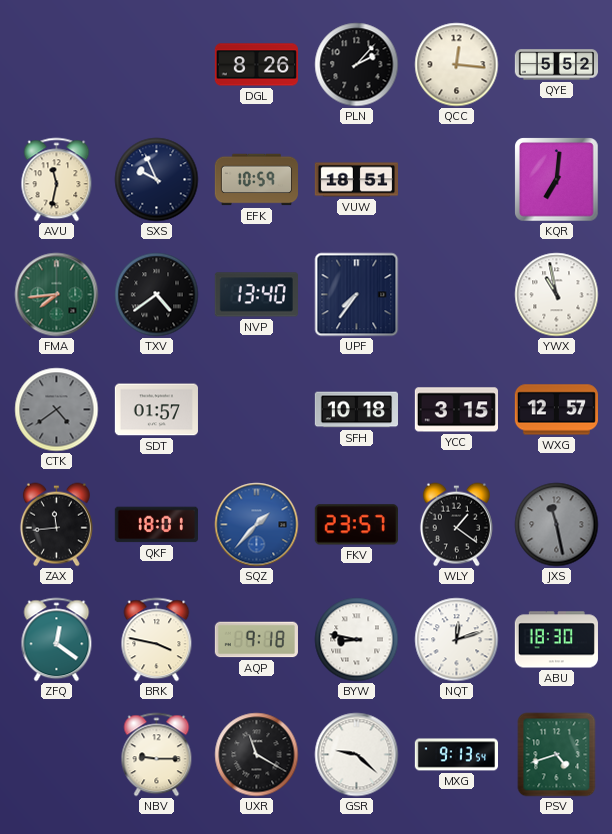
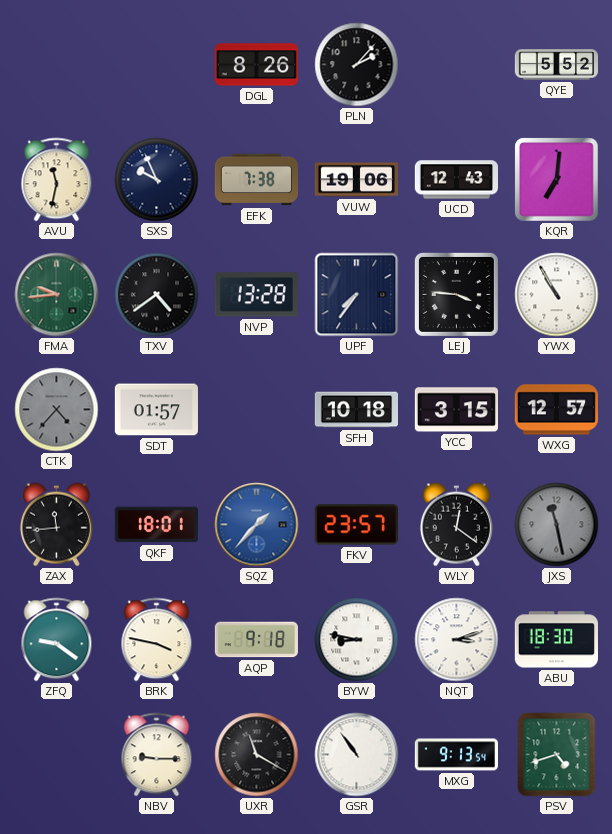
QCC: 12:16 -> none
EFK: 10:59 -> 7:38
VUW: 18:51 -> 19:06
UCD: none -> 12:43
FMA: 7:44 -> 9:44
NVP: 13:40 -> 13:28
LEJ: none -> 3:46
YWX: 10:58 -> 10:55
CTK: 4:39 -> 4:37
WLY: 1:21 -> 12:21
ZFQ: 12:21 -> 9:21
NQT: 12:12 -> 3:12
GSR: 9:22 -> 10:54
